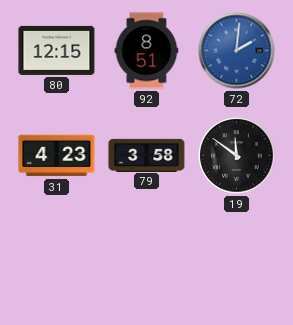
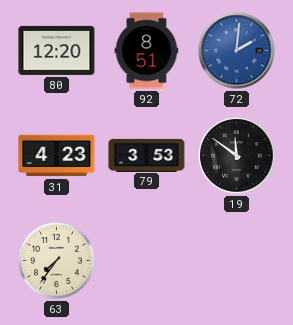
80: 12:15 -> 12:20
79: 3:58 -> 3:53
63: none -> 7:36
